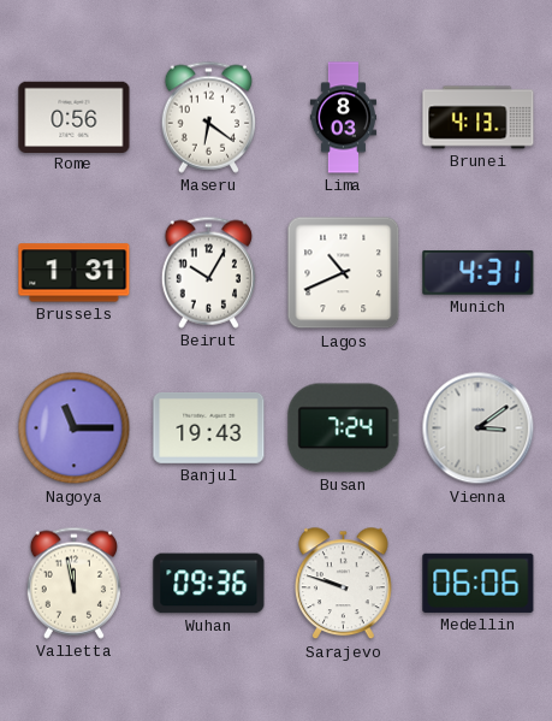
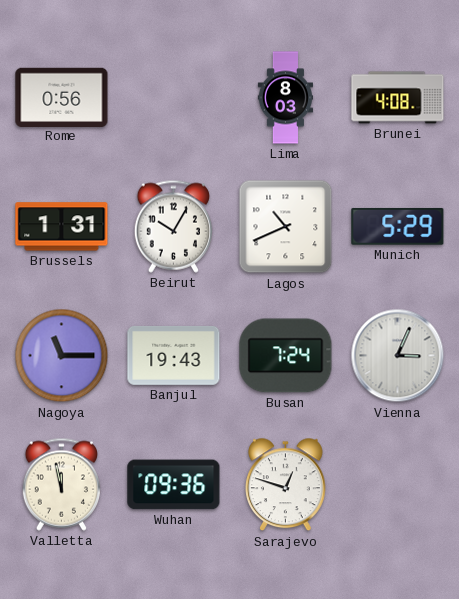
Maseru: 6:21 -> none
Brunei: 4:13 -> 4:08
Munich: 4:31 -> 5:29
Vienna: 3:09 -> 3:04
Sarajevo: 9:48 -> 12:48
Medellin: 06:06 -> none
